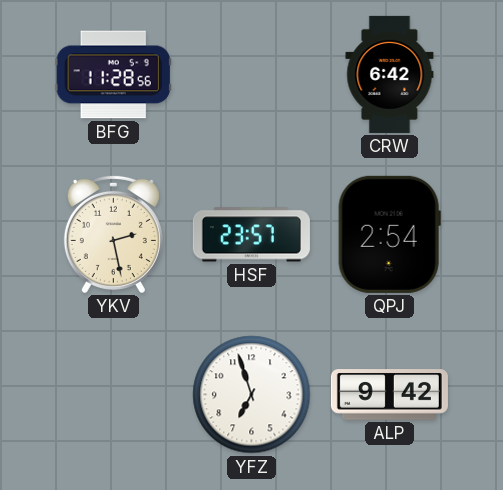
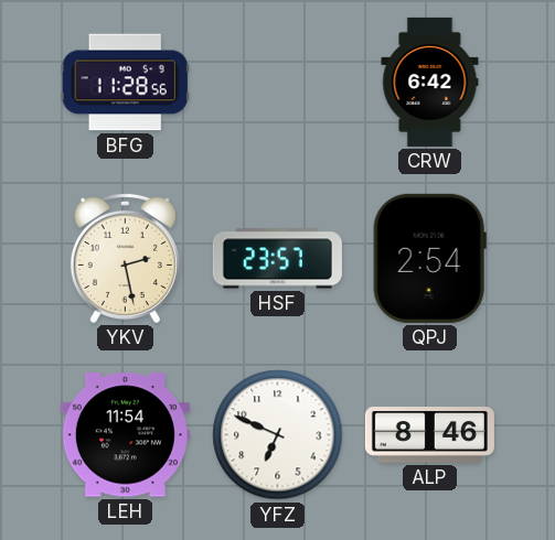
LEH: none -> 11:54
YFZ: 6:57 -> 6:49
ALP: 9:42 -> 8:46
